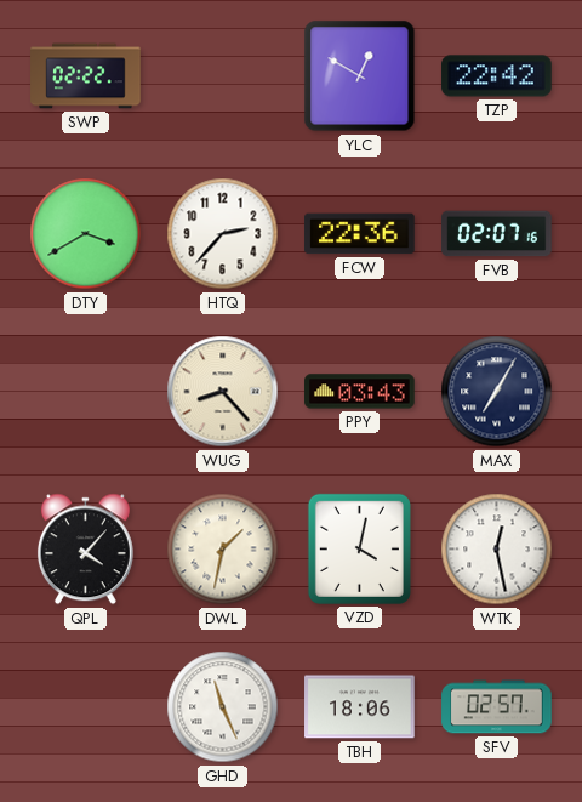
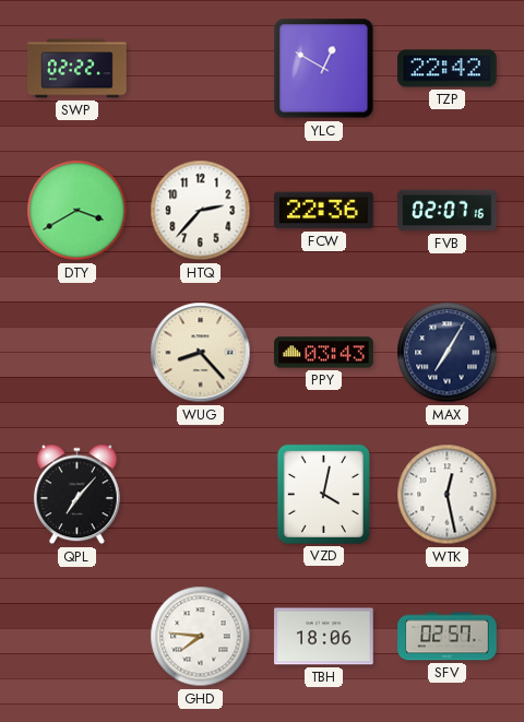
QPL: 4:07 -> 7:07
DWL: 1:32 -> none
GHD: 11:26 -> 7:46
